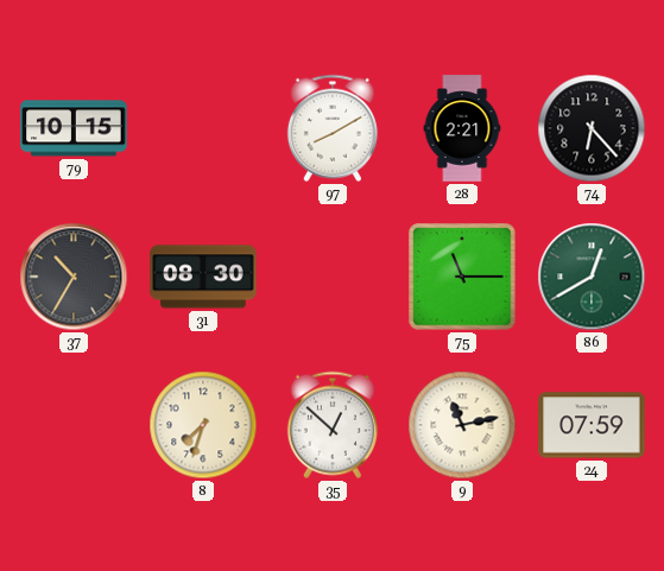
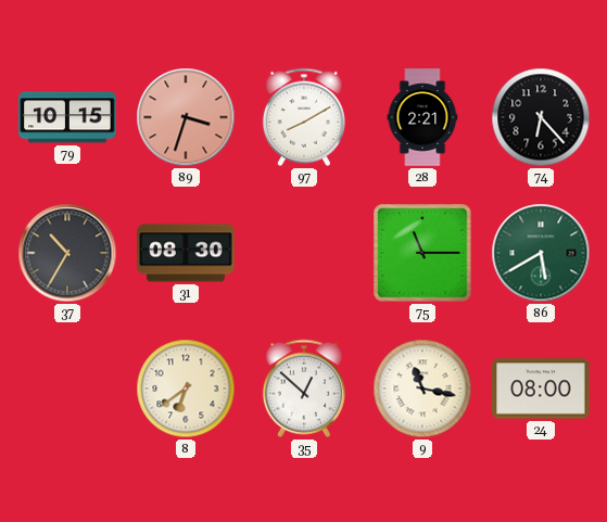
89: none -> 3:33
86: 12:40 -> 5:40
8: 7:33 -> 6:39
9: 11:13 -> 11:17
24: 07:59 -> 08:00
